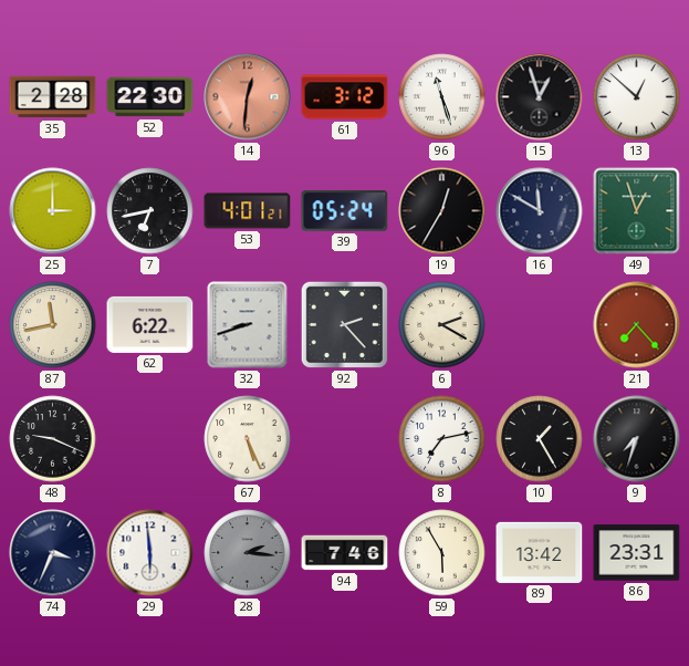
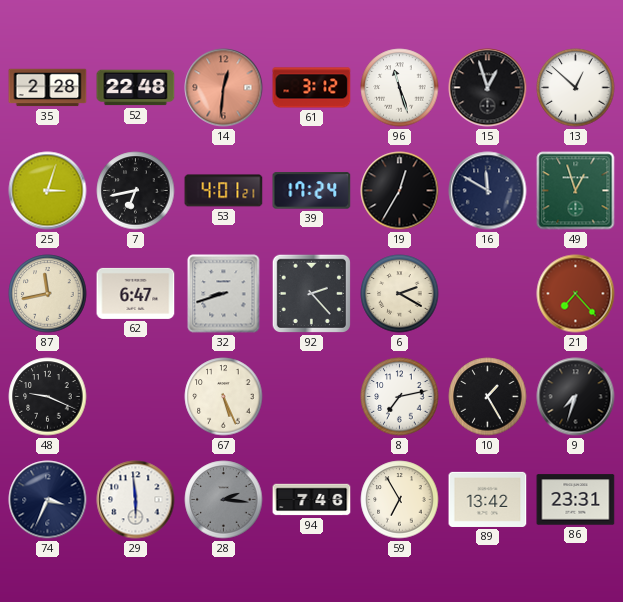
52: 22:30 -> 22:48
25: 3:00 -> 3:03
39: 05:24 -> 17:24
62: 6:22 -> 6:47
59: 5:55 -> 6:55
